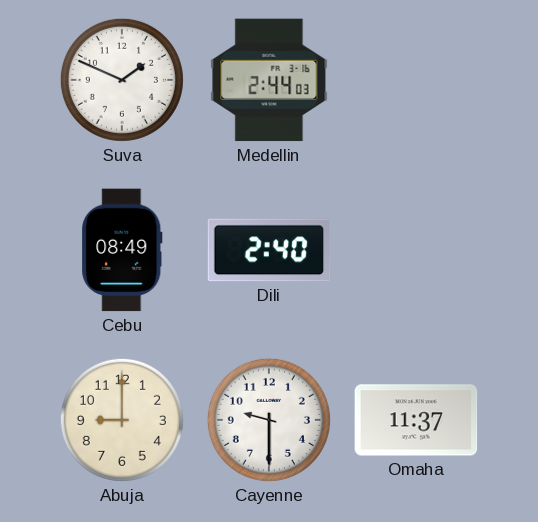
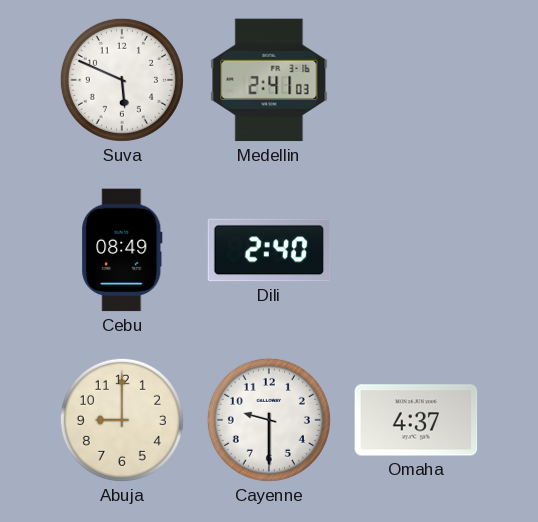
Suva: 1:49 -> 5:49
Medellin: 2:44 -> 2:41
Omaha: 11:37 -> 4:37
